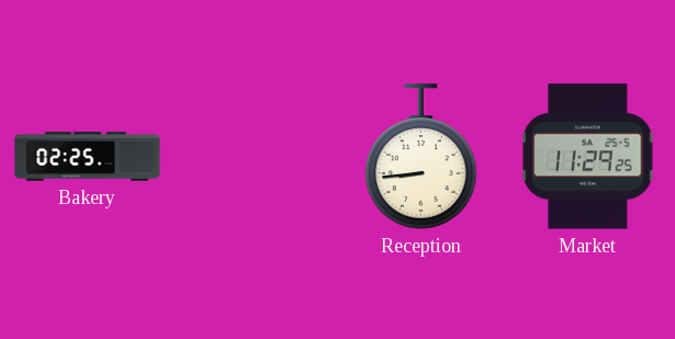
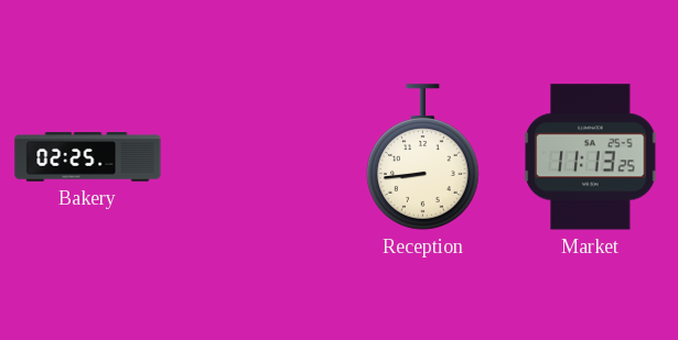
Market: 11:29 -> 11:13
